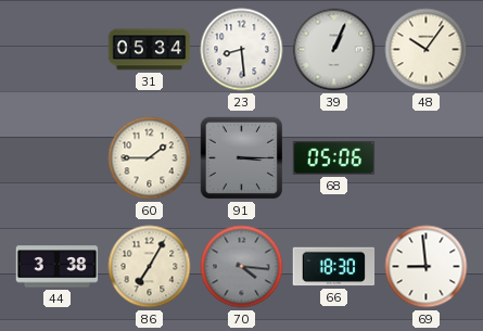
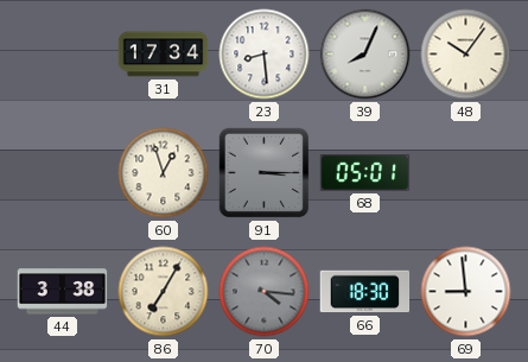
31: 05:34 -> 17:34
39: 1:04 -> 8:04
60: 1:45 -> 12:57
68: 05:06 -> 05:01
